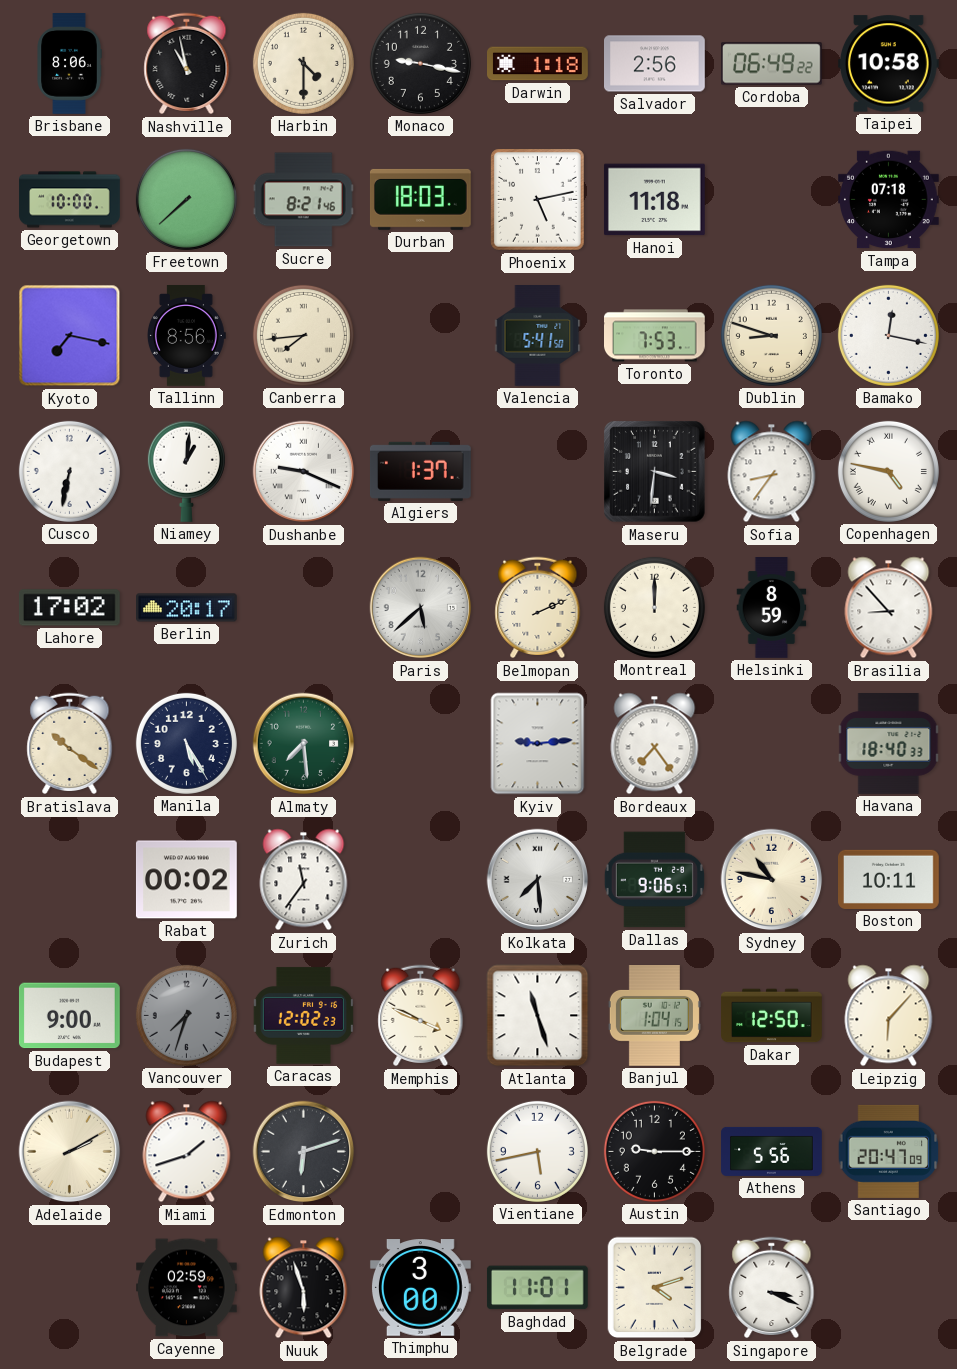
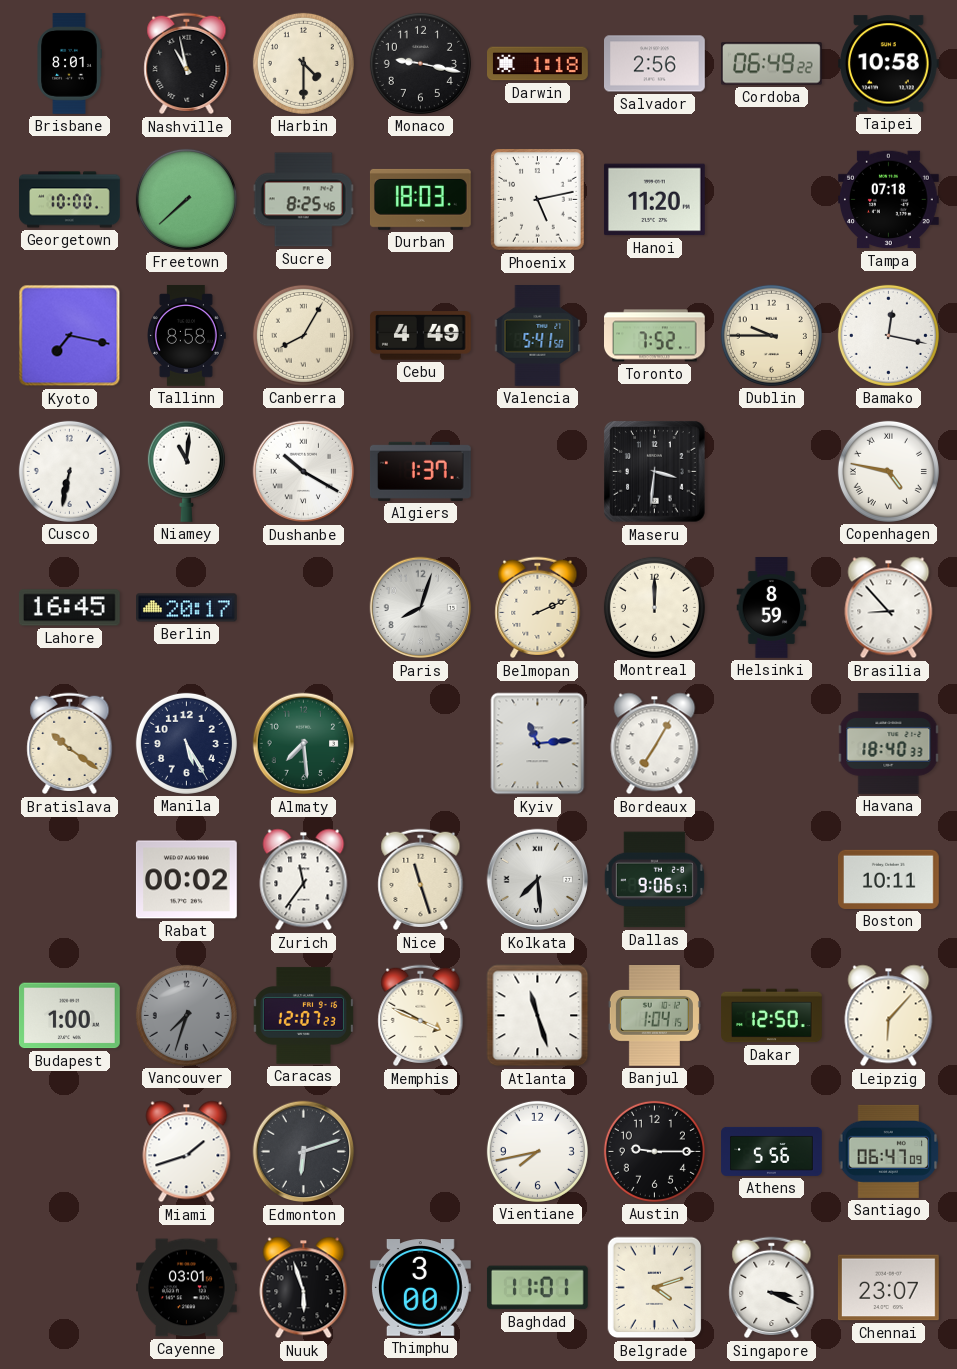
Brisbane: 8:06 -> 8:01
Sucre: 8:21 -> 8:25
Hanoi: 11:18 -> 11:20
Tallinn: 8:56 -> 8:58
Canberra: 7:44 -> 8:05
Cebu: none -> 4:49
Toronto: 7:53 -> 7:52
Dublin: 8:48 -> 9:45
Niamey: 1:01 -> 11:01
Dushanbe: 9:19 -> 10:20
Sofia: 8:36 -> none
Lahore: 17:02 -> 16:45
Paris: 5:38 -> 8:03
Kyiv: 9:14 -> 11:14
Bordeaux: 7:24 -> 7:05
Nice: none -> 11:27
Sydney: 10:47 -> none
Budapest: 9:00 -> 1:00
Caracas: 12:02 -> 12:07
Adelaide: 2:10 -> none
Vientiane: 5:43 -> 7:43
Santiago: 20:47 -> 06:47
Cayenne: 02:59 -> 03:01
Chennai: none -> 23:07
